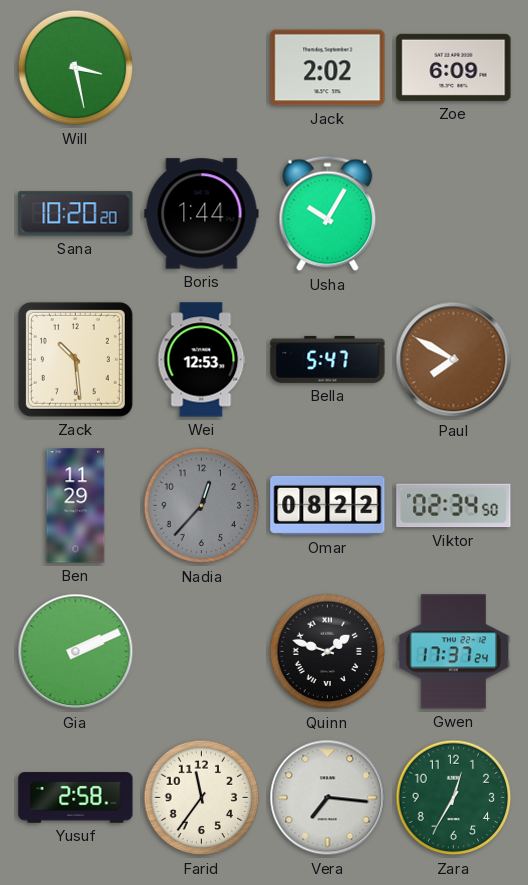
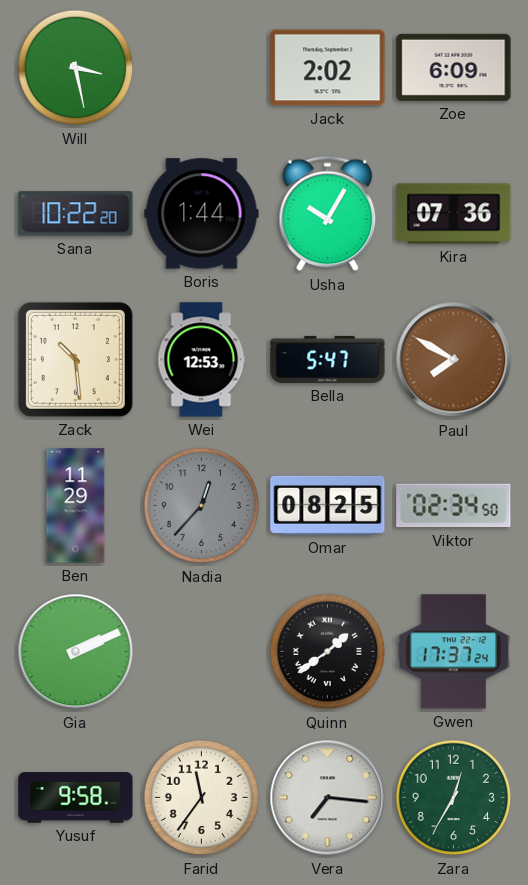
Sana: 10:20 -> 10:22
Kira: none -> 07:36
Omar: 08:22 -> 08:25
Quinn: 1:48 -> 1:39
Yusuf: 2:58 -> 9:58
